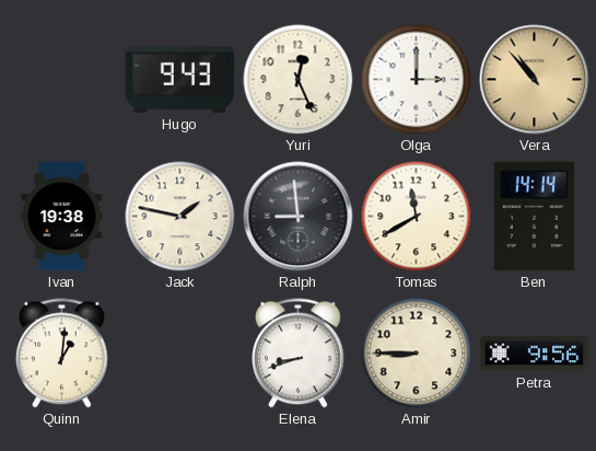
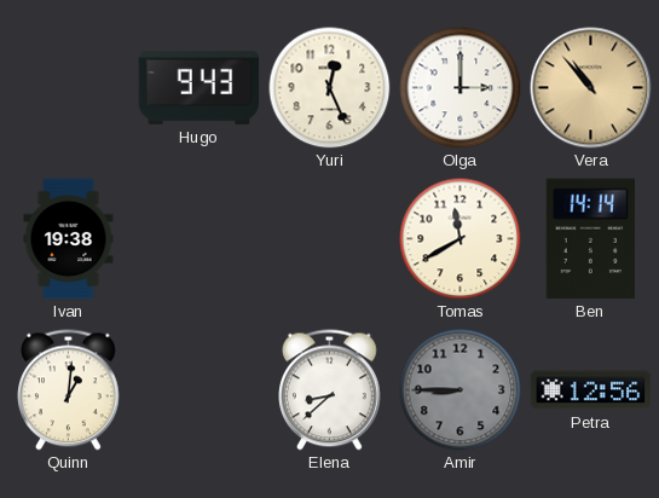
Jack: 1:47 -> none
Ralph: 8:59 -> none
Elena: 8:42 -> 8:38
Amir dial: cream -> grey
Petra: 9:56 -> 12:56
